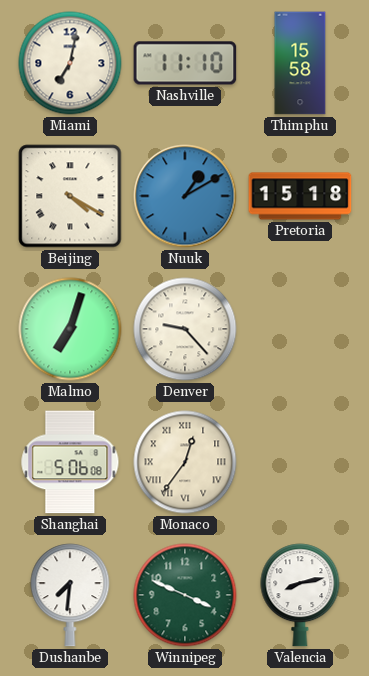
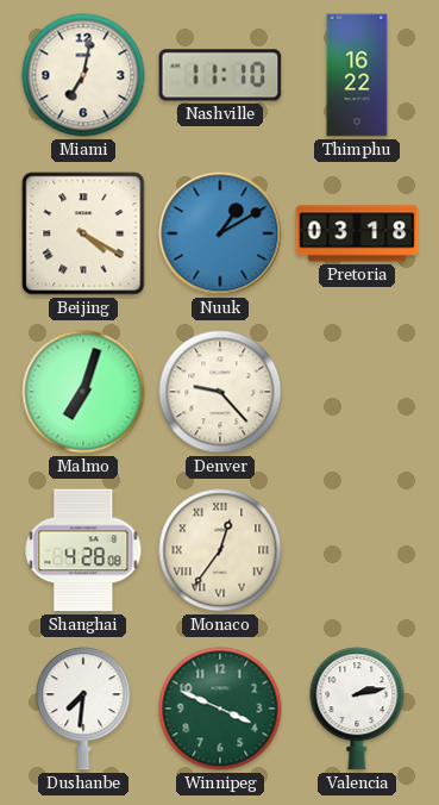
Thimphu: 15:58 -> 16:22
Pretoria: 15:18 -> 03:18
Shanghai: 5:06 -> 4:28
Valencia: 8:13 -> 2:13
